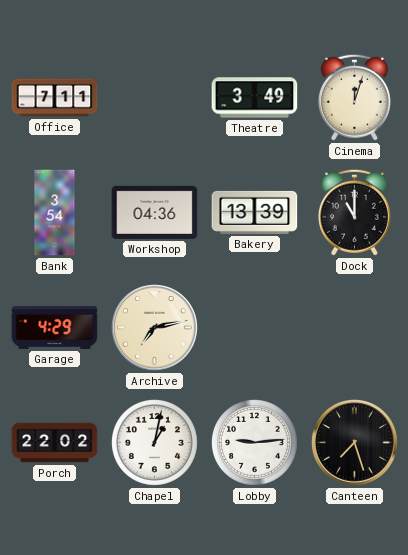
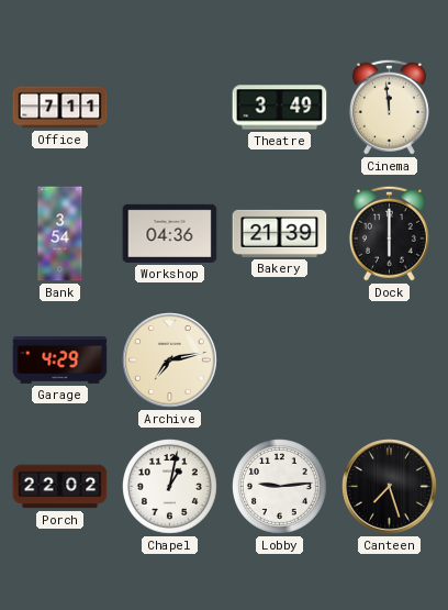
Cinema: 12:03 -> 11:59
Bakery: 13:39 -> 21:39
Dock: 11:00 -> 6:00
